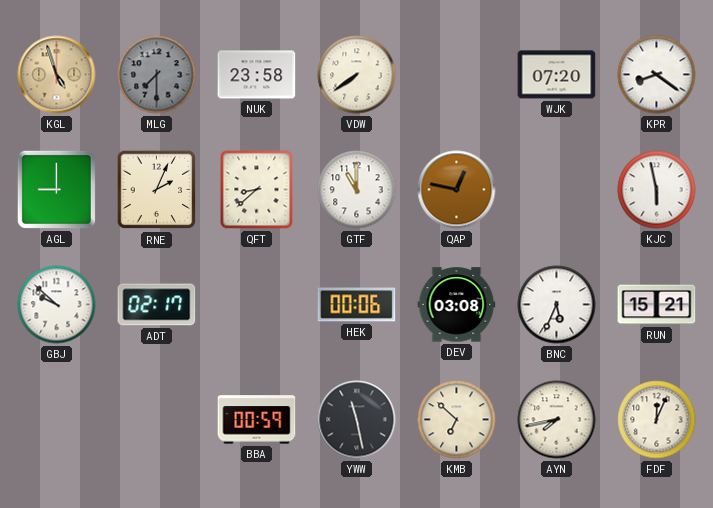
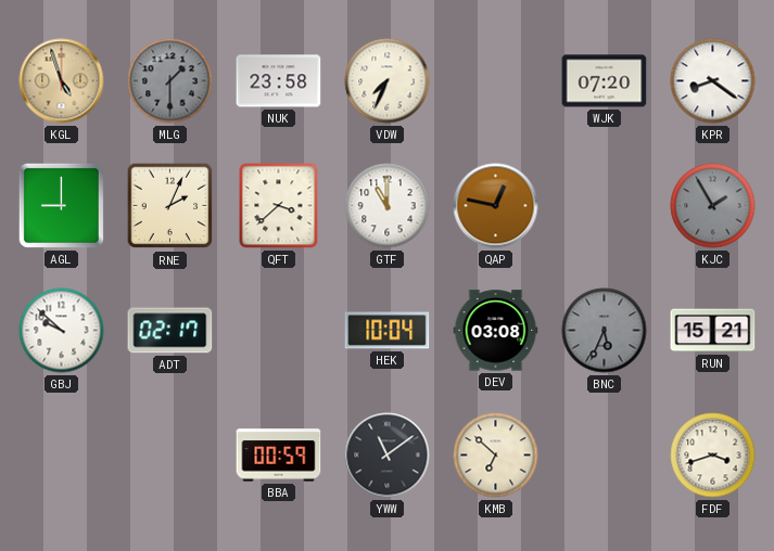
MLG: 7:30 -> 1:30
VDW: 7:39 -> 7:34
QFT: 8:38 -> 3:38
KJC: 5:58 -> 1:55
KJC dial: white -> grey
HEK: 00:06 -> 10:04
BNC dial: white -> grey
YWW: 11:28 -> 11:09
AYN: 7:43 -> none
FDF: 12:04 -> 3:42
